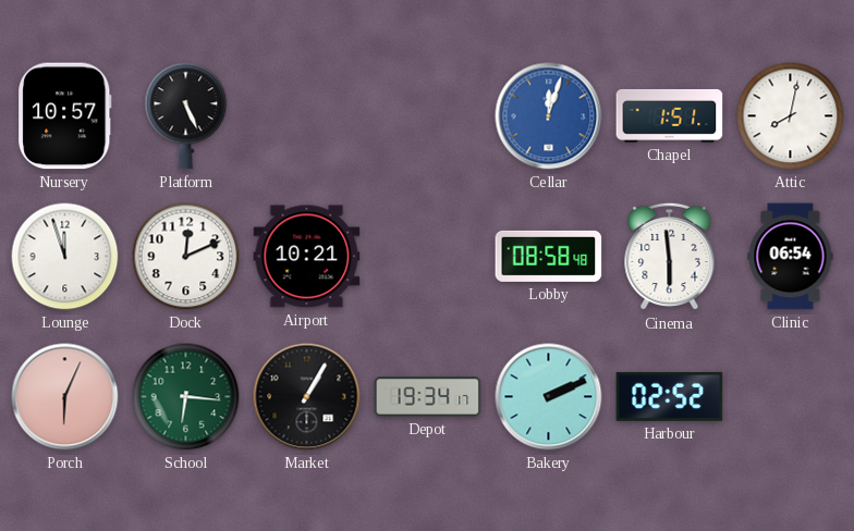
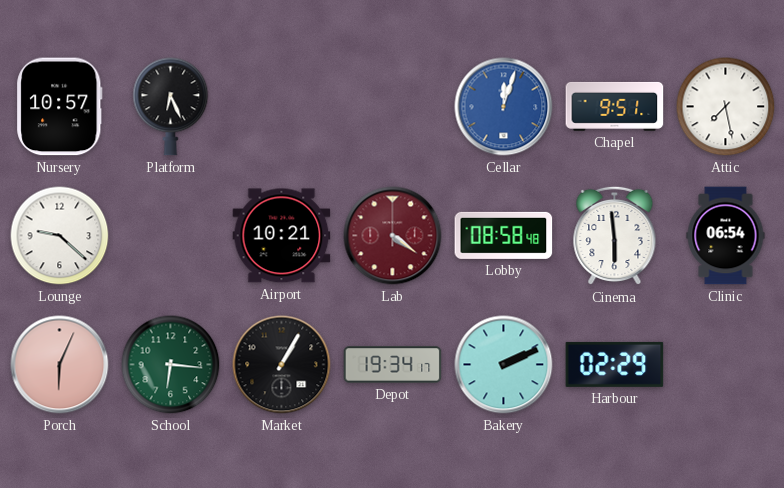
Platform: 5:26 -> 6:26
Chapel: 1:51 -> 9:51
Attic: 8:02 -> 7:28
Lounge: 11:57 -> 9:22
Dock: 12:11 -> none
Lab: none -> 4:21
Harbour: 02:52 -> 02:29
